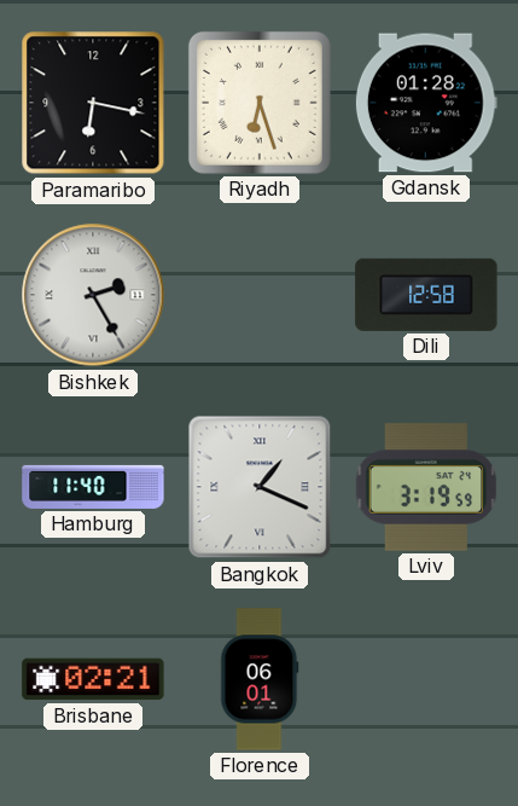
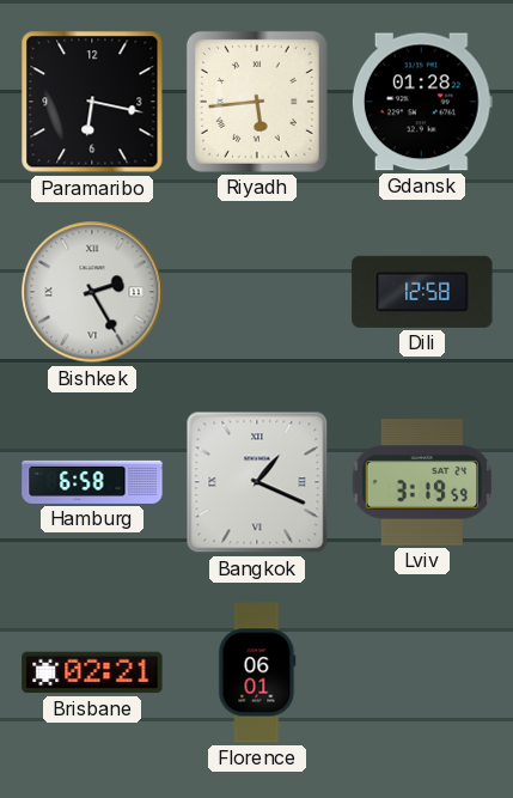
Riyadh: 6:27 -> 5:44
Hamburg: 11:40 -> 6:58
